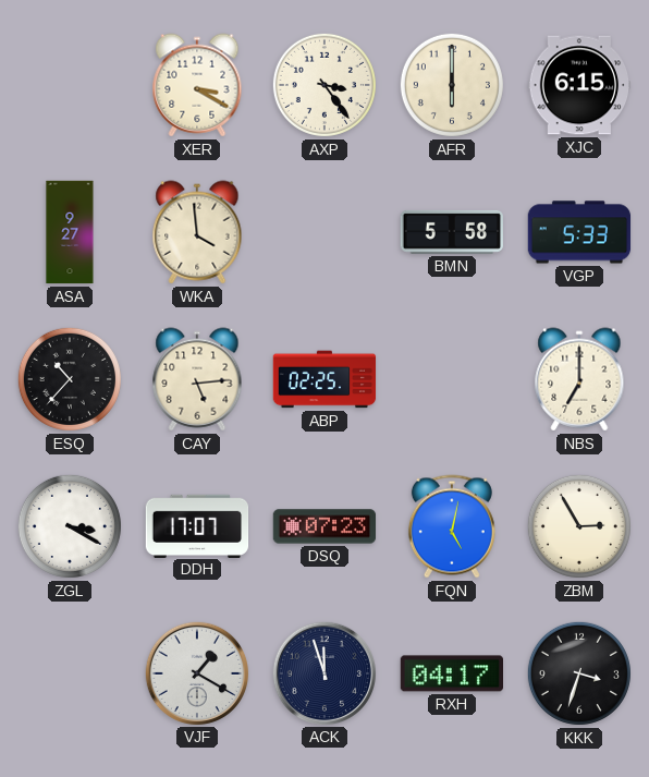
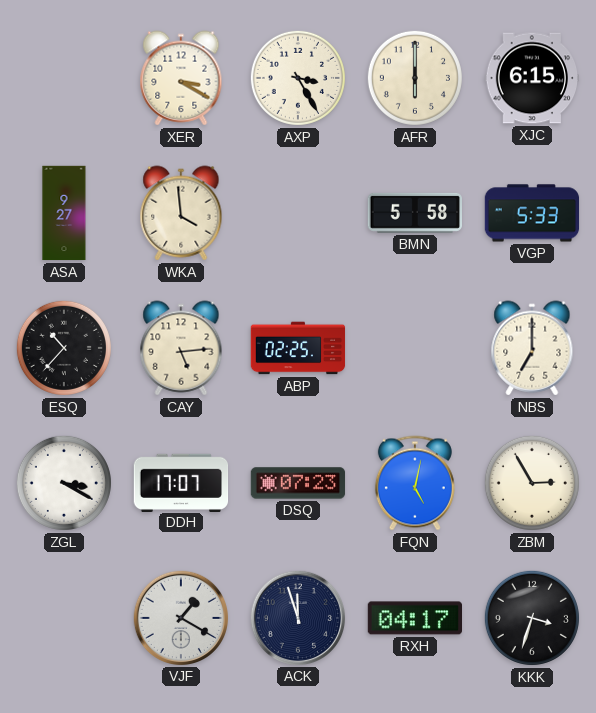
AXP: 3:24 -> 3:25
